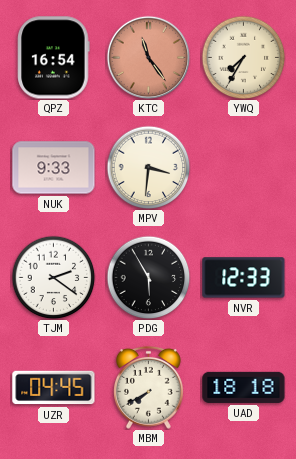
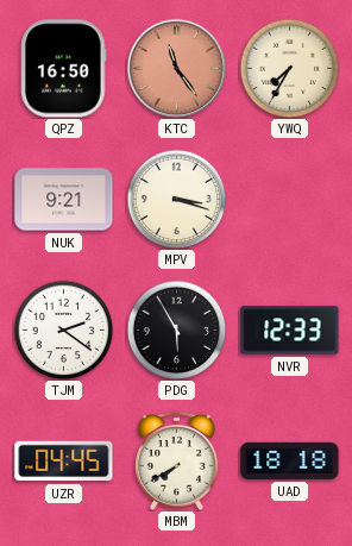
QPZ: 16:54 -> 16:50
NUK: 9:33 -> 9:21
MPV: 3:31 -> 3:18
